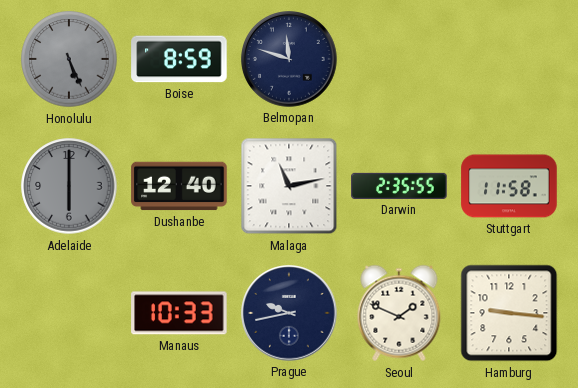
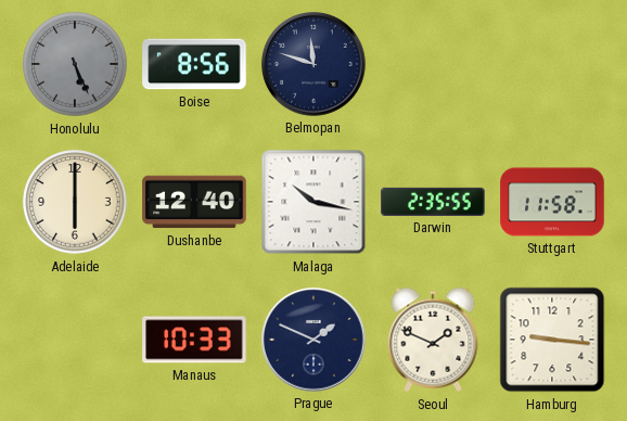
Boise: 8:59 -> 8:56
Adelaide dial: grey -> cream
Malaga: 11:13 -> 10:17
Prague: 9:43 -> 1:49
